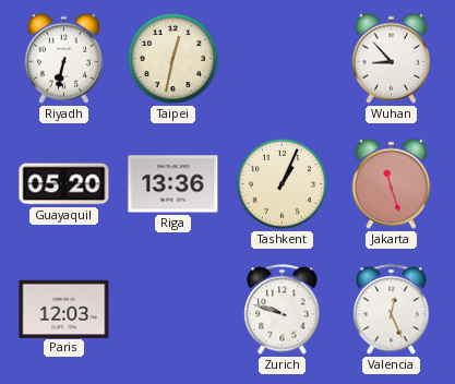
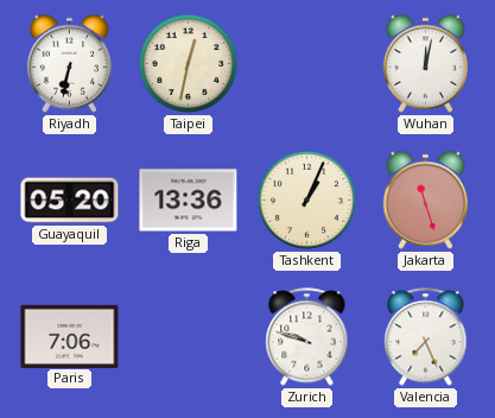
Wuhan: 8:53 -> 12:02
Paris: 12:03 -> 7:06
Valencia: 12:26 -> 7:26
